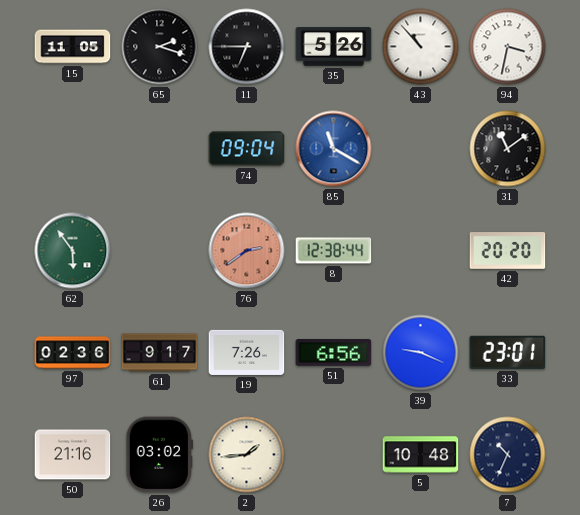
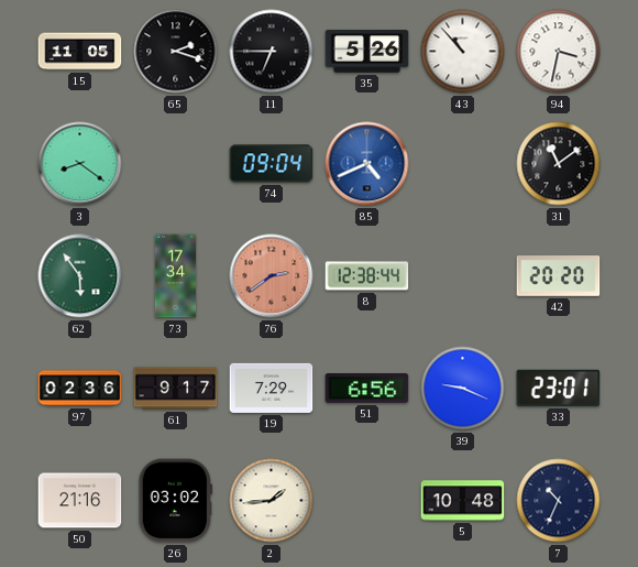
3: none -> 8:21
85: 11:20 -> 4:41
73: none -> 17:34
19: 7:26 -> 7:29
